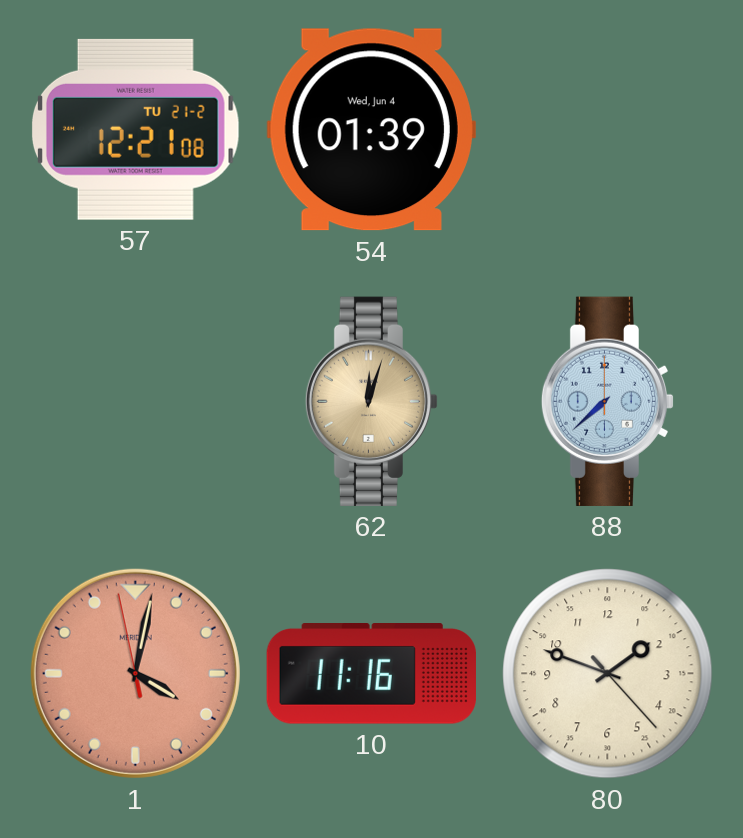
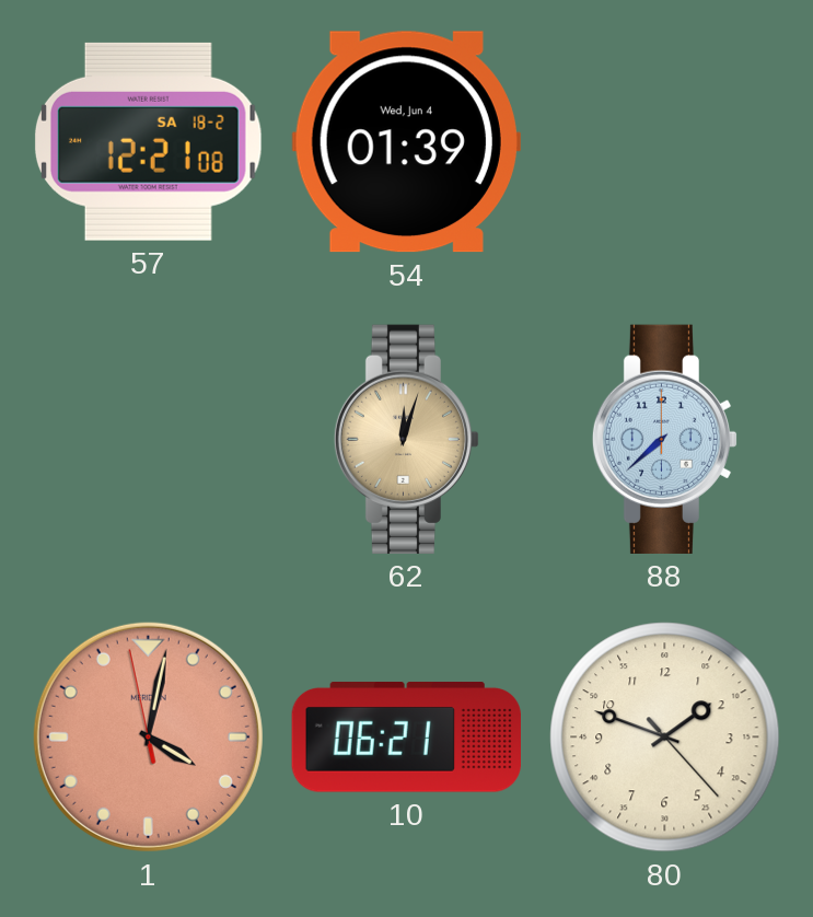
57 date: TU 21-2 -> SA 18-2
10: 11:16 -> 06:21
